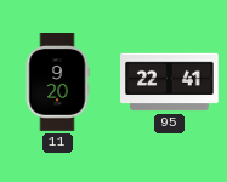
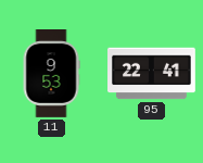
11: 9:20 -> 9:53
